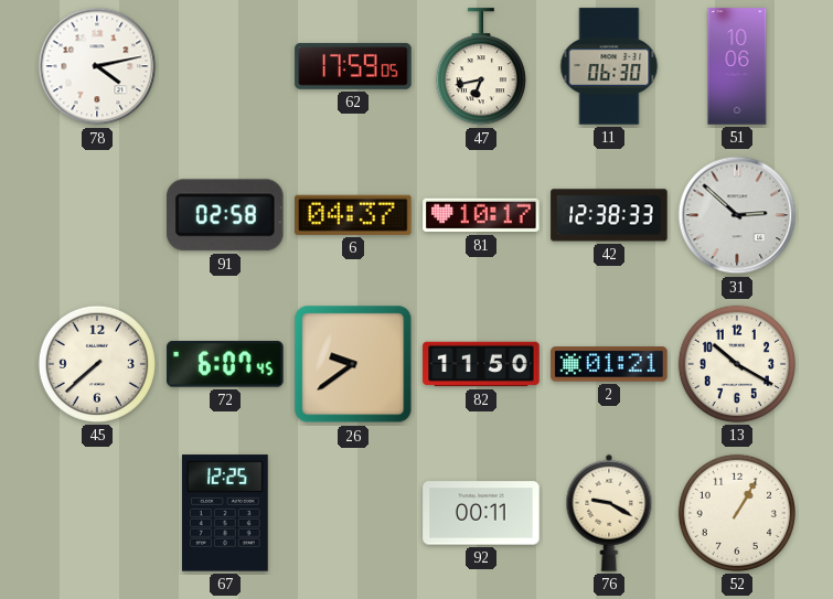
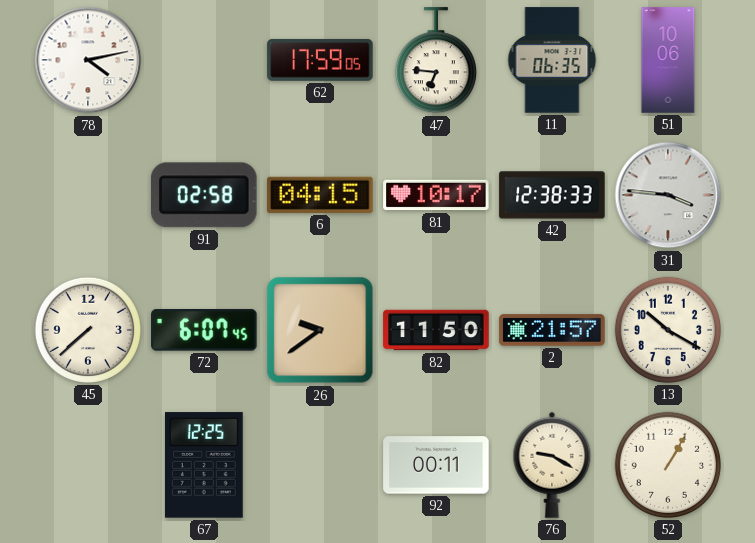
47: 6:43 -> 6:46
11: 06:30 -> 06:35
6: 04:37 -> 04:15
31: 2:52 -> 3:46
2: 01:21 -> 21:57
